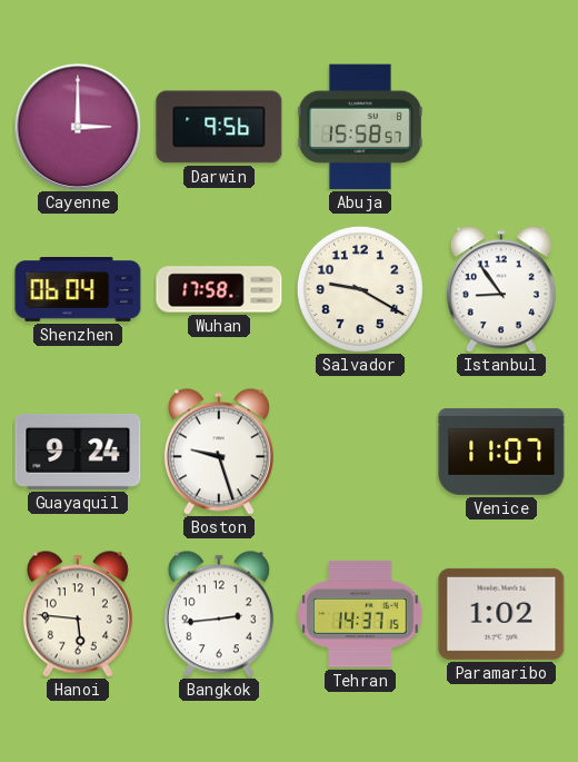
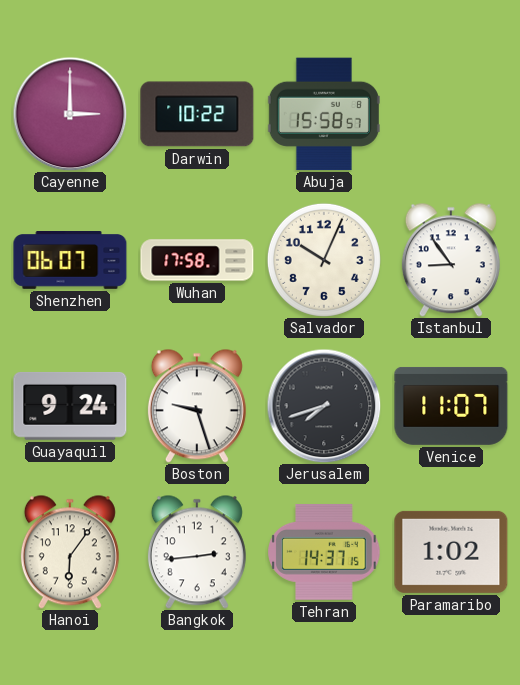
Darwin: 9:56 -> 10:22
Shenzhen: 06:04 -> 06:07
Salvador: 9:20 -> 10:04
Jerusalem: none -> 7:42
Hanoi: 5:46 -> 6:06
